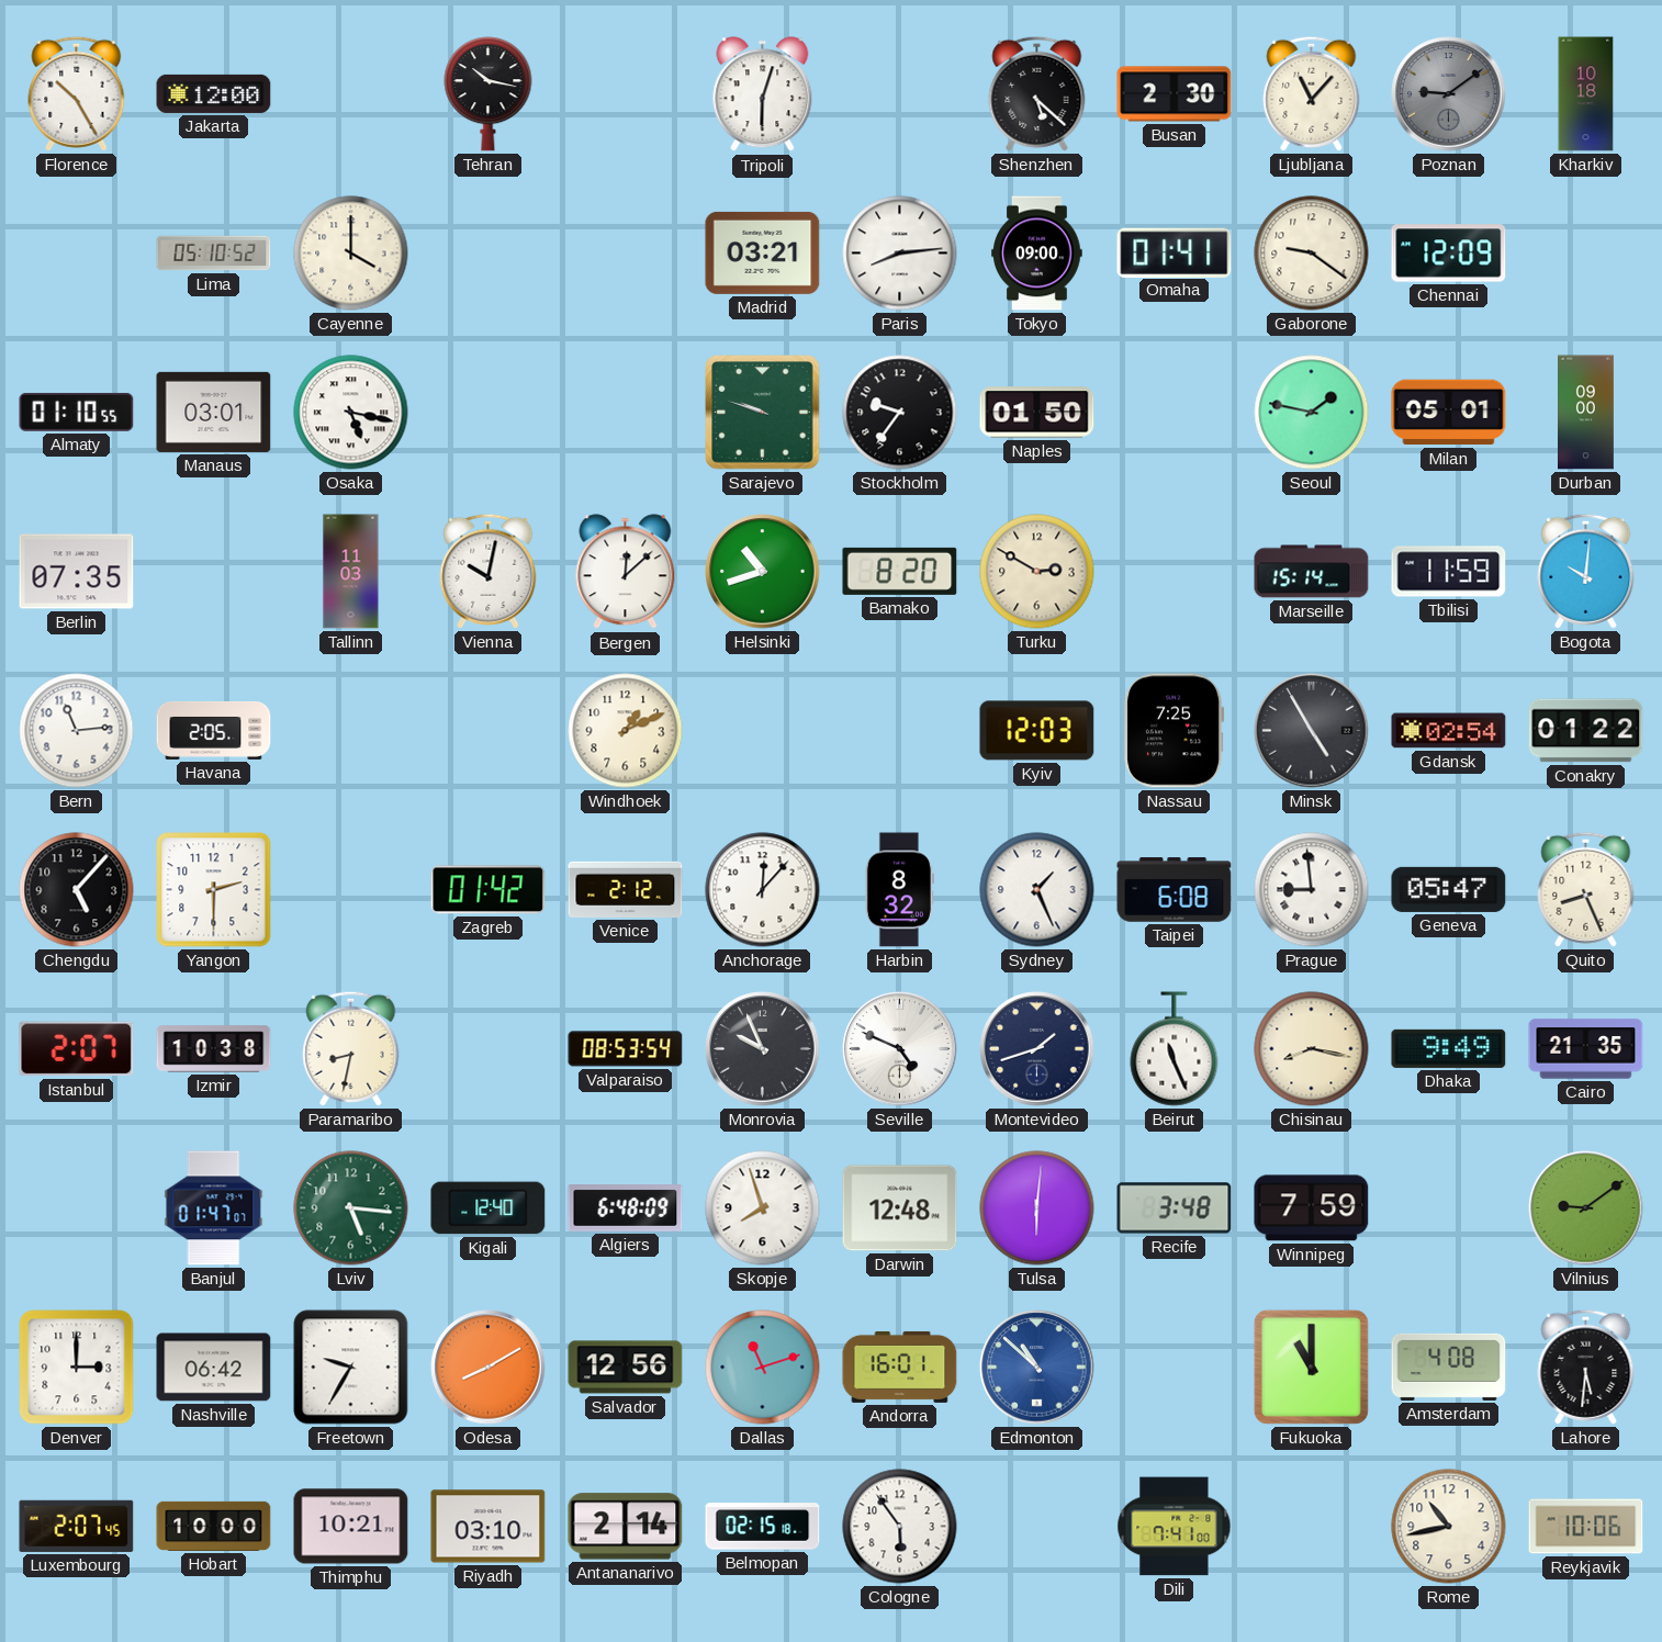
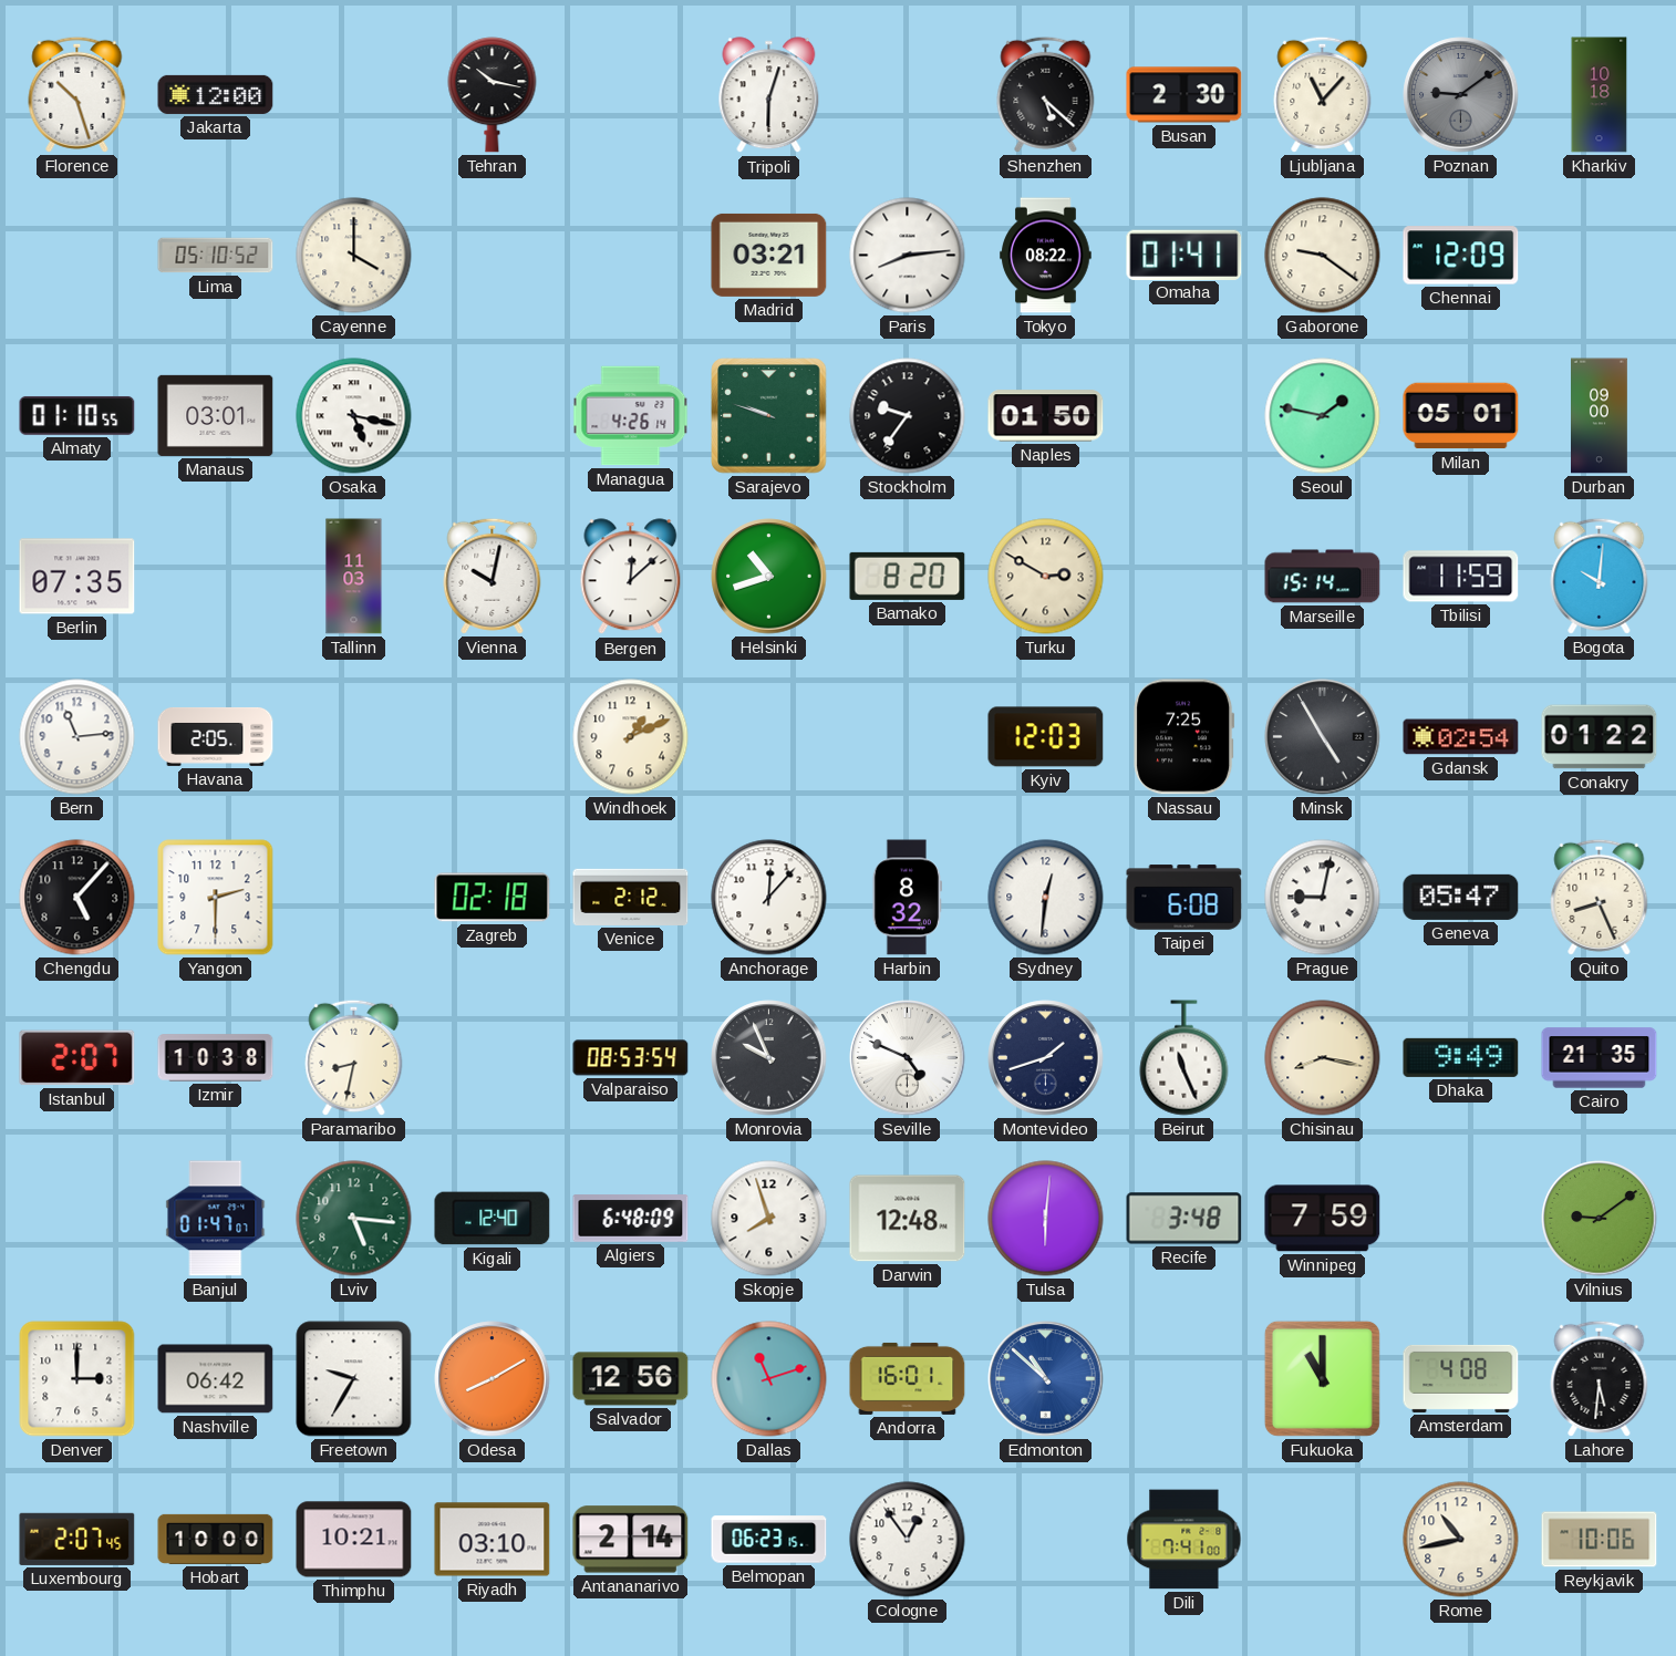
Florence: 10:25 -> 10:27
Tokyo: 09:00 -> 08:22
Managua: none -> 4:26
Zagreb: 01:42 -> 02:18
Sydney: 1:26 -> 12:31
Prague: 8:59 -> 9:02
Belmopan: 02:15 -> 06:23
Cologne: 5:54 -> 12:54
